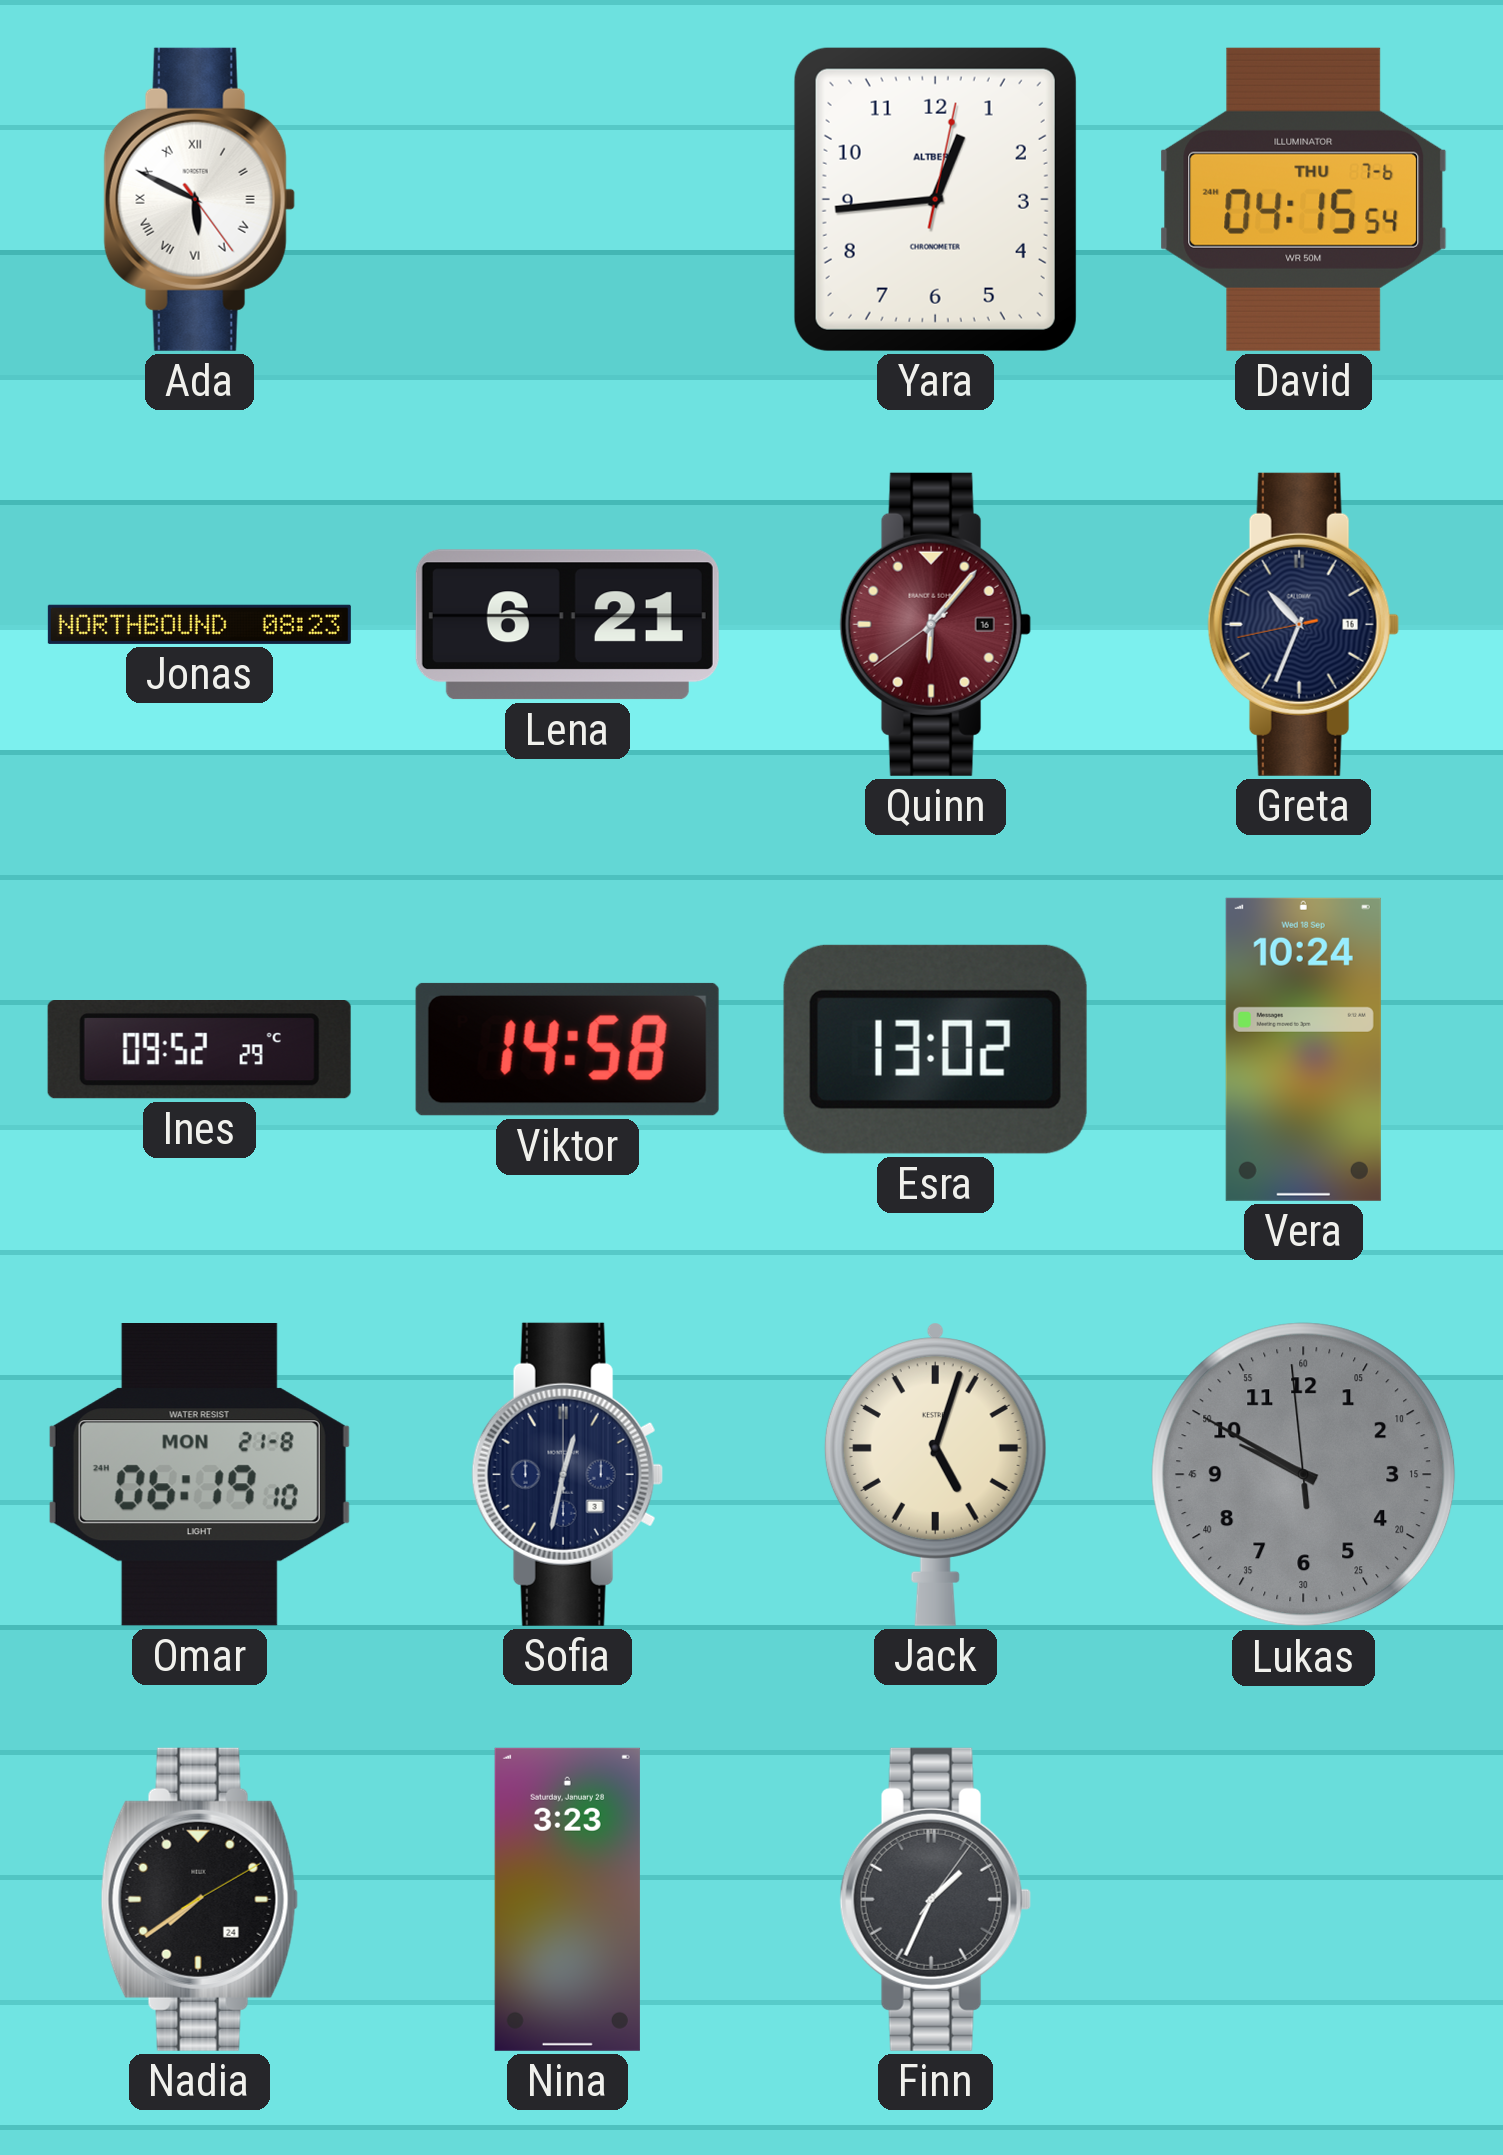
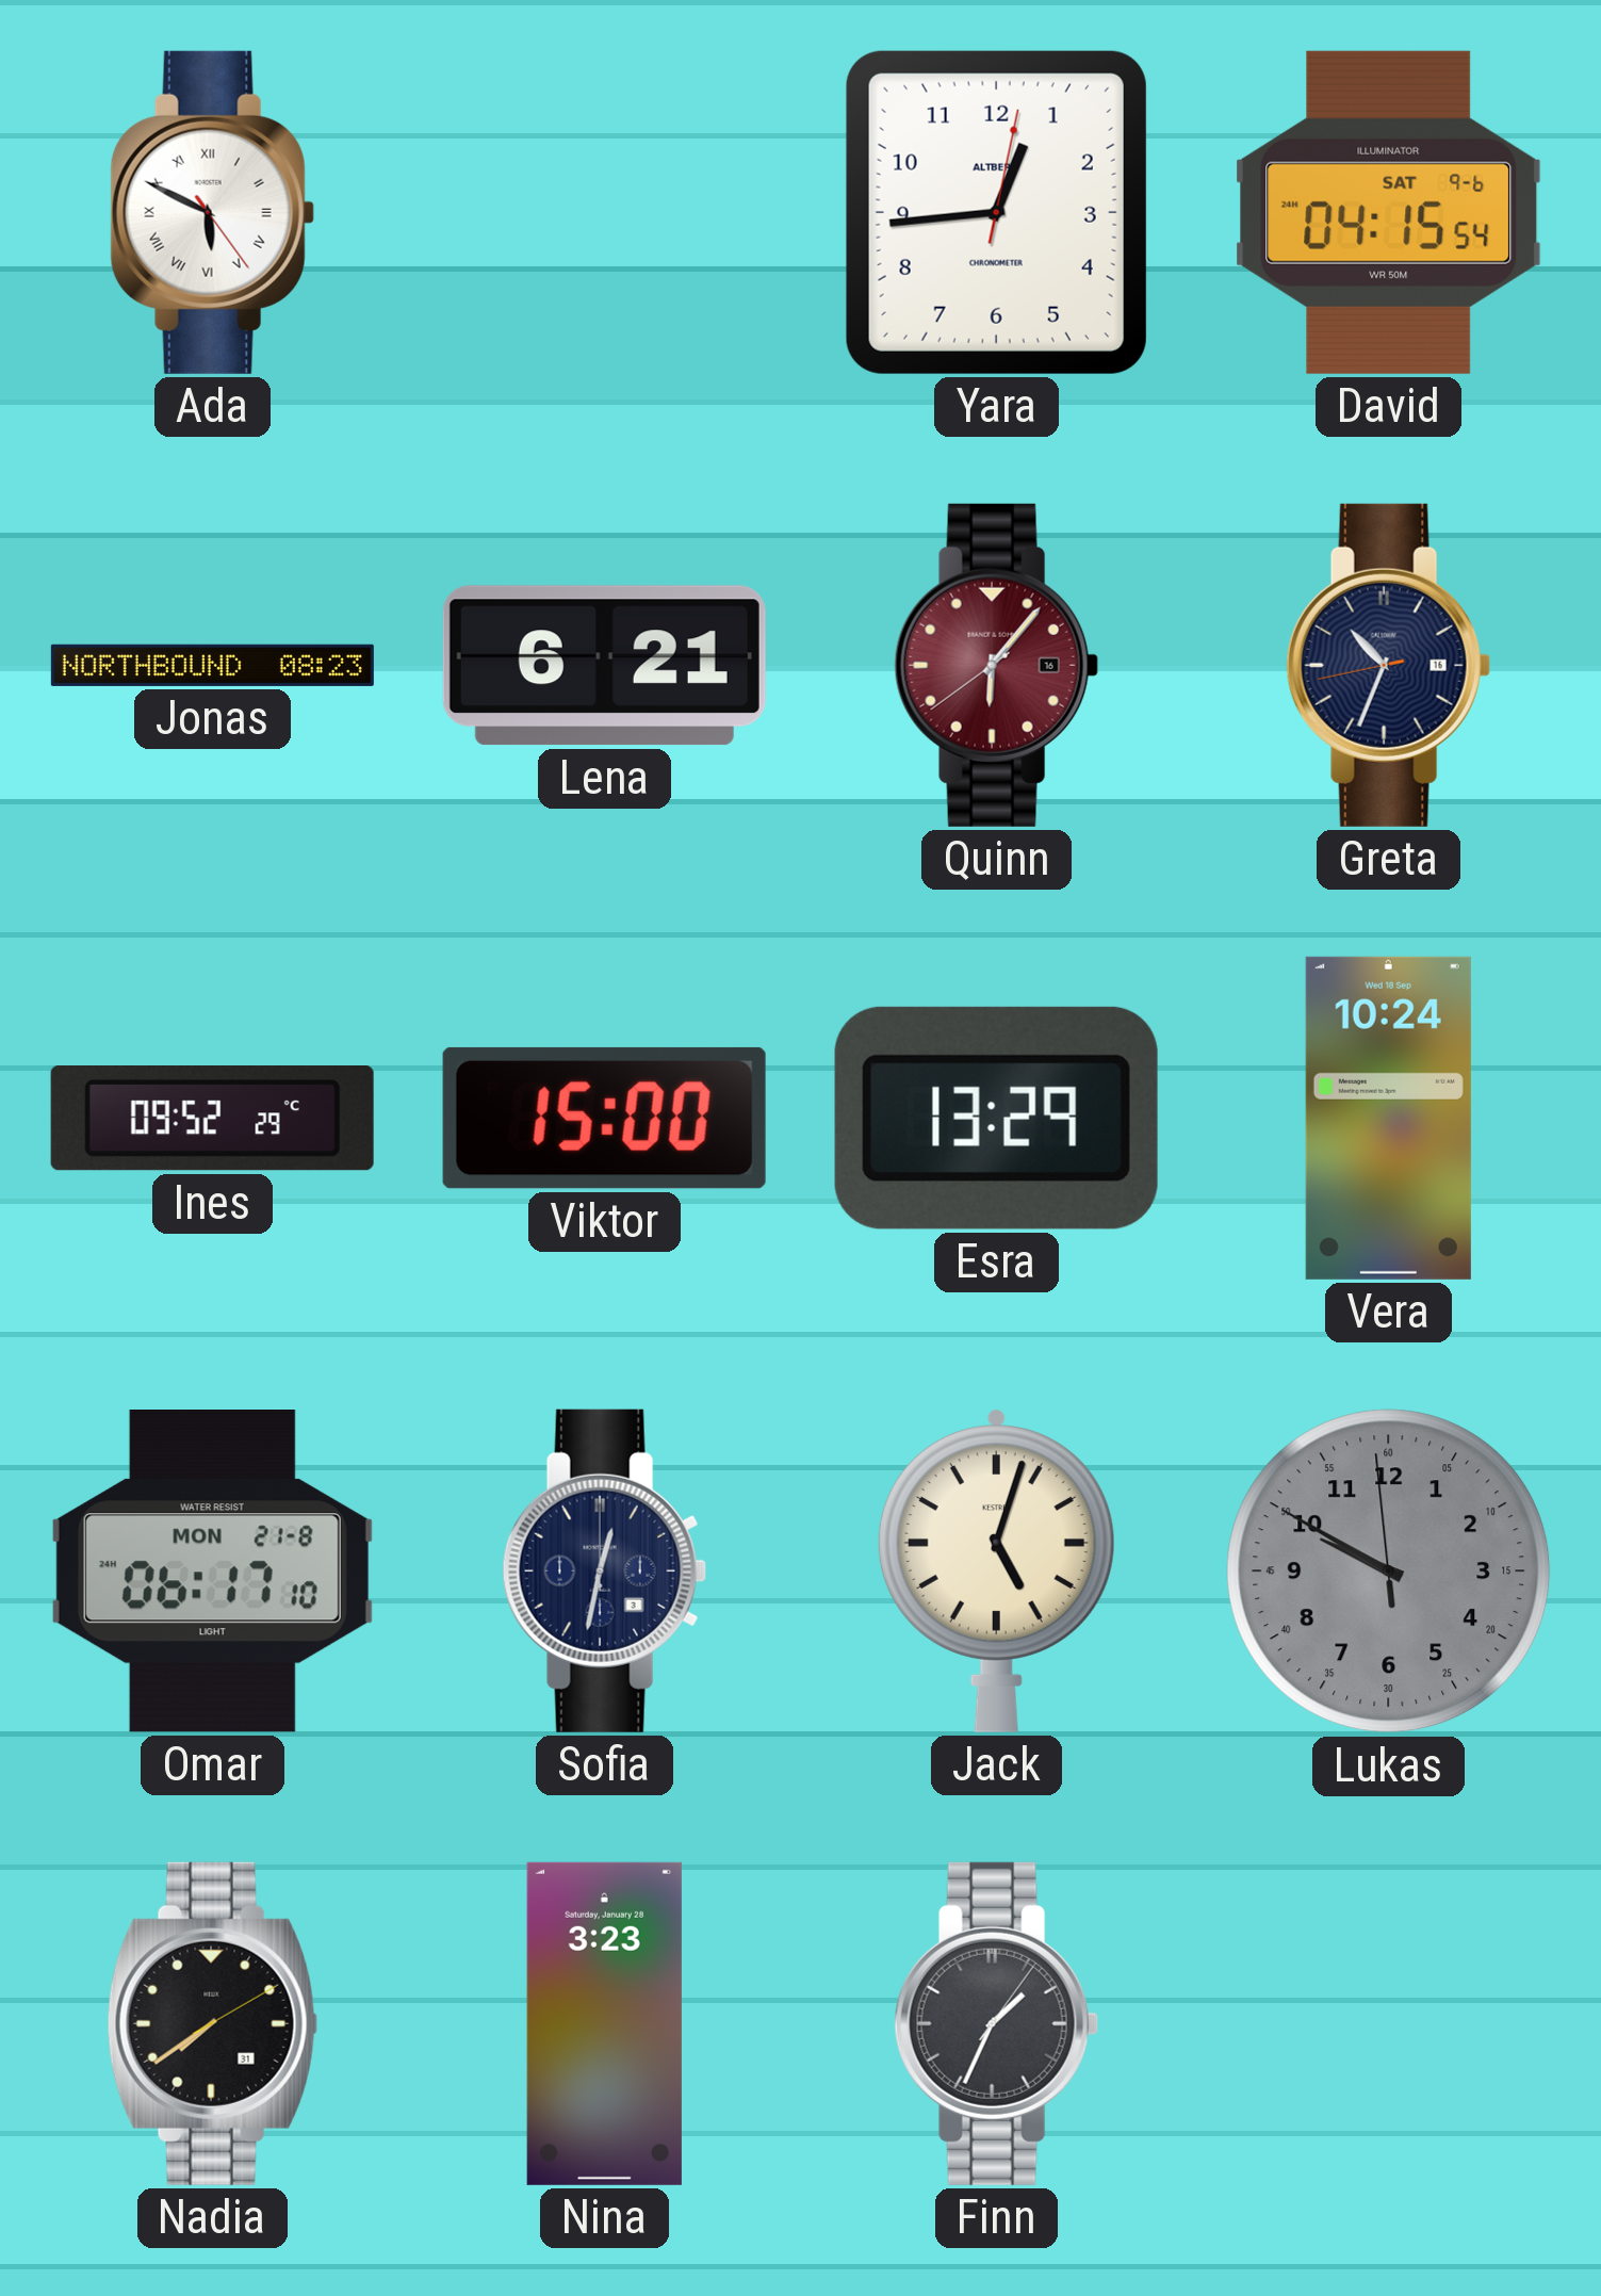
David date: THU 7-6 -> SAT 9-6
Viktor: 14:58 -> 15:00
Esra: 13:02 -> 13:29
Omar: 06:19 -> 06:17
Nadia date: 24 -> 31
